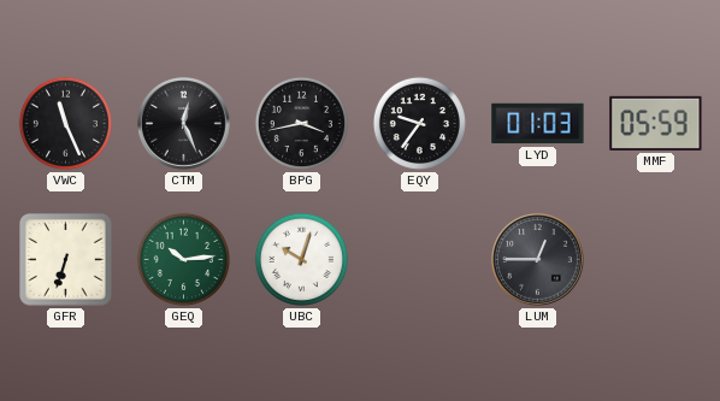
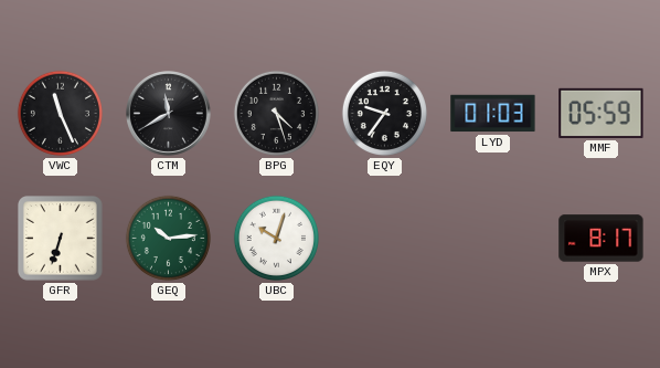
CTM: 12:26 -> 11:40
BPG: 3:43 -> 4:27
LUM: 12:45 -> none
MPX: none -> 8:17
